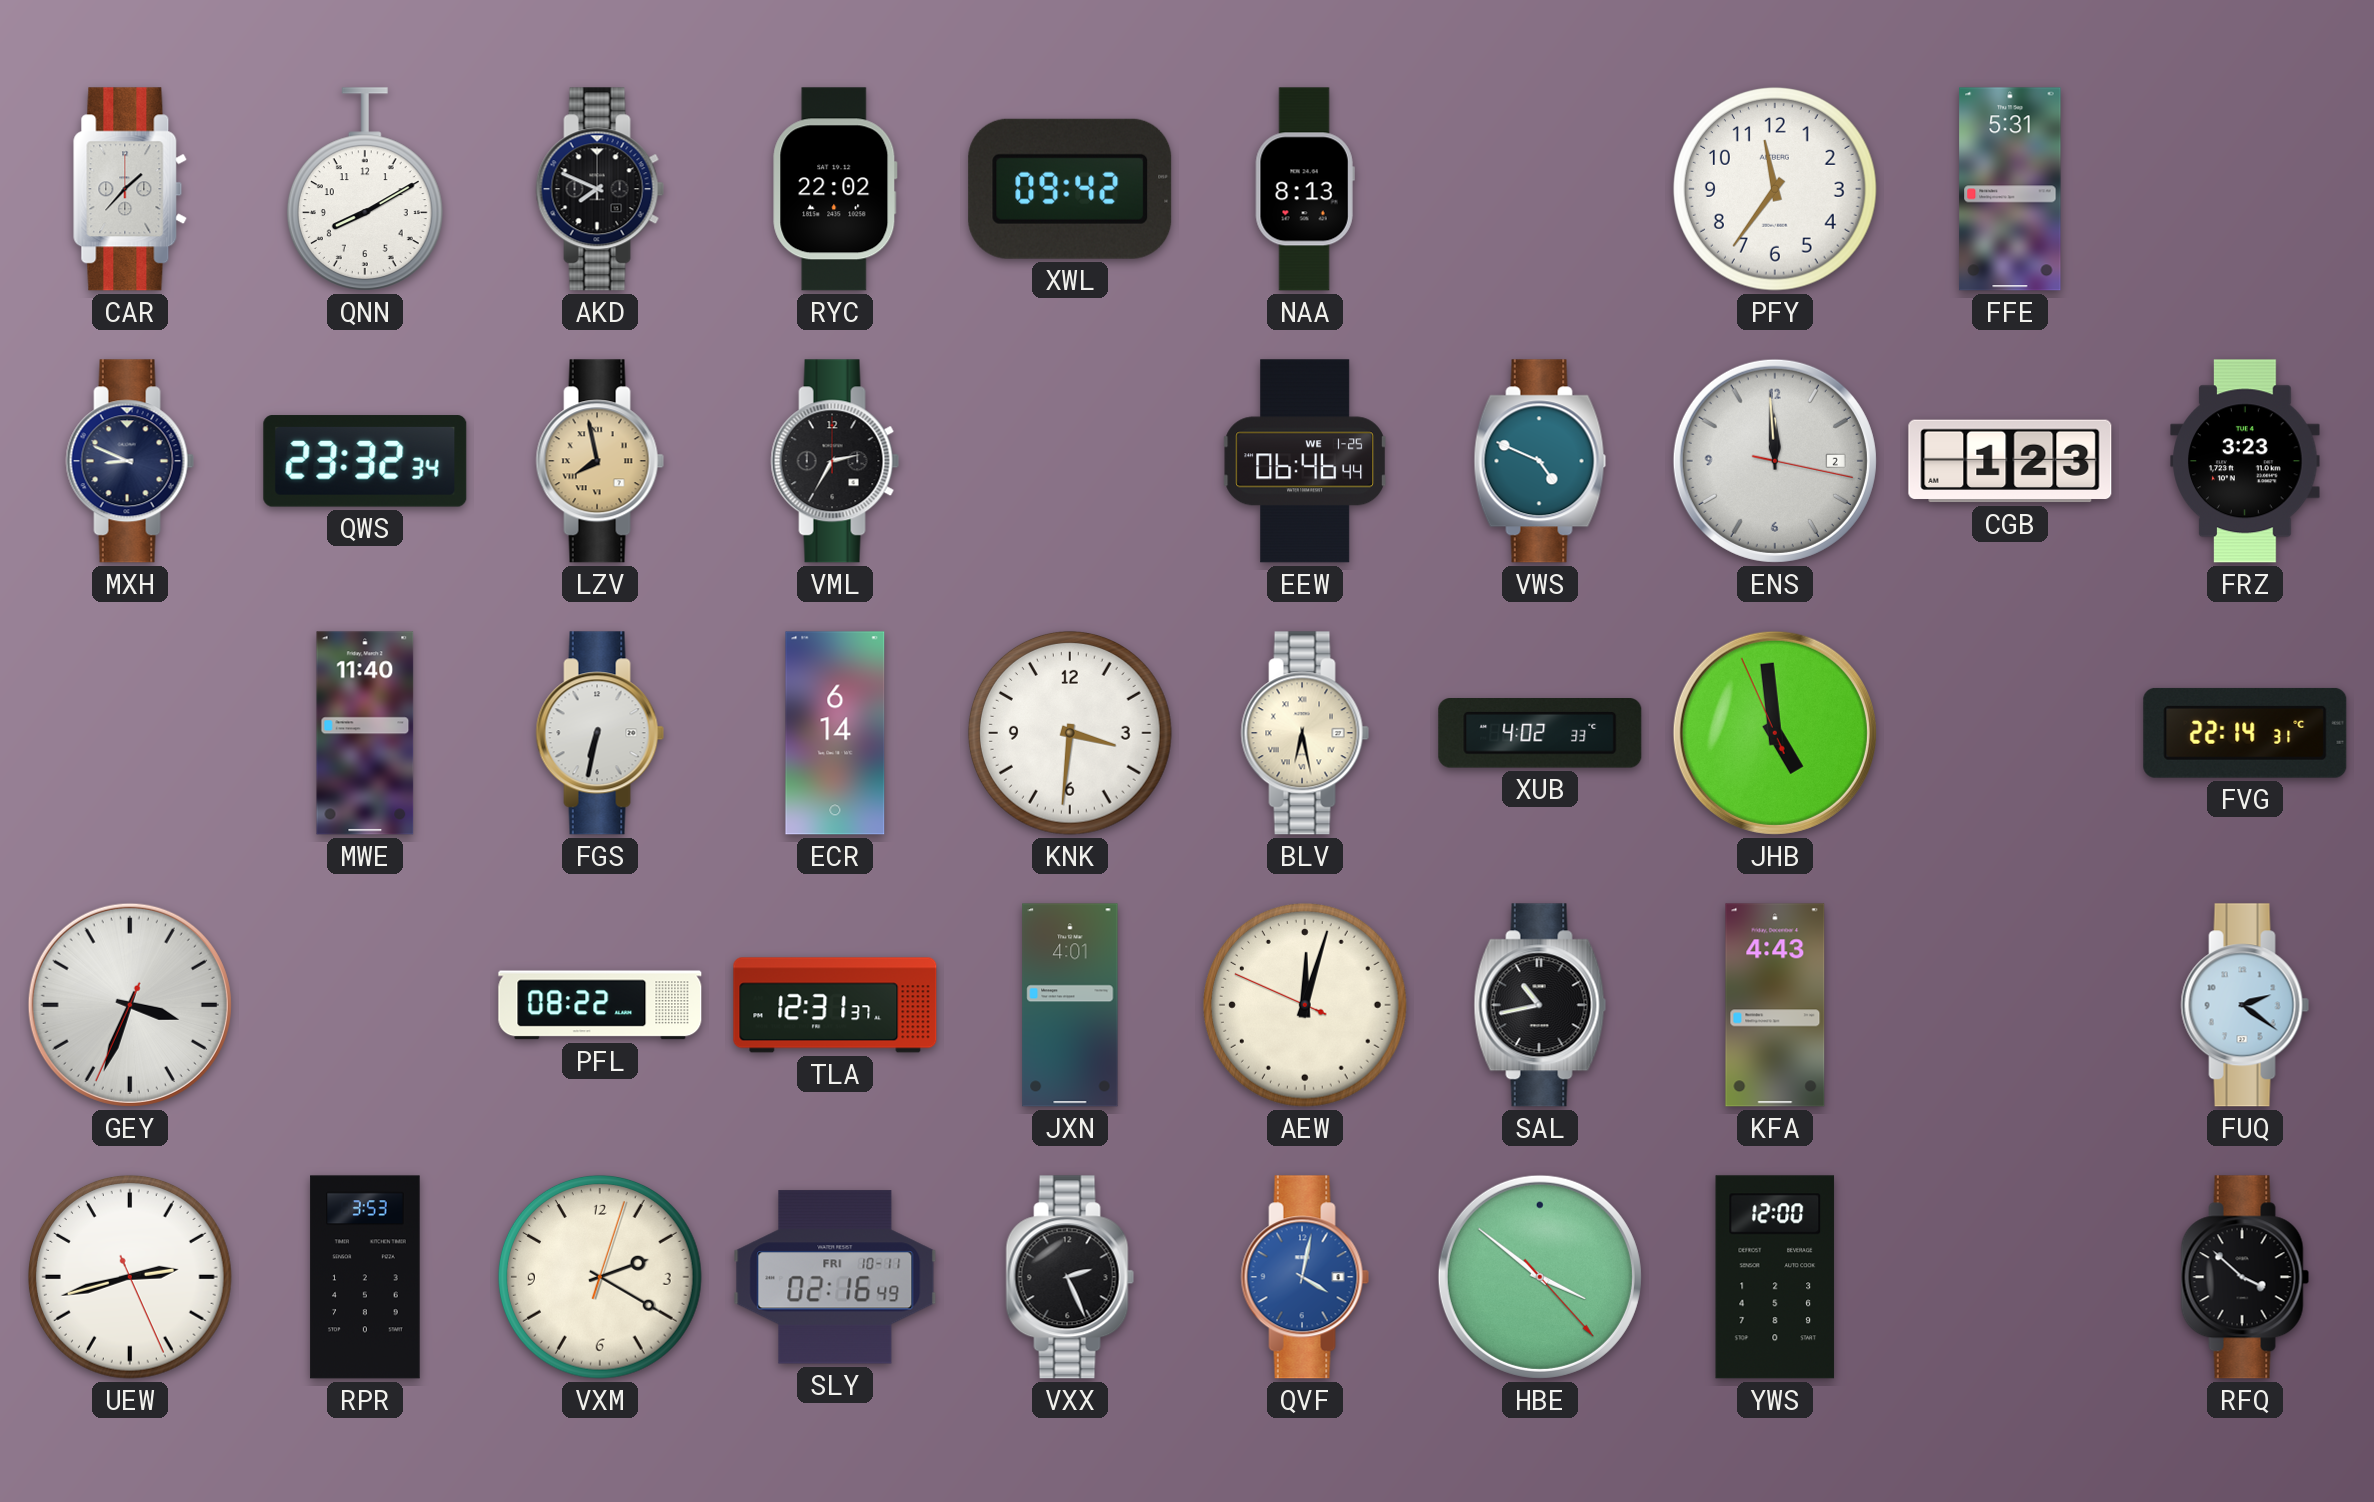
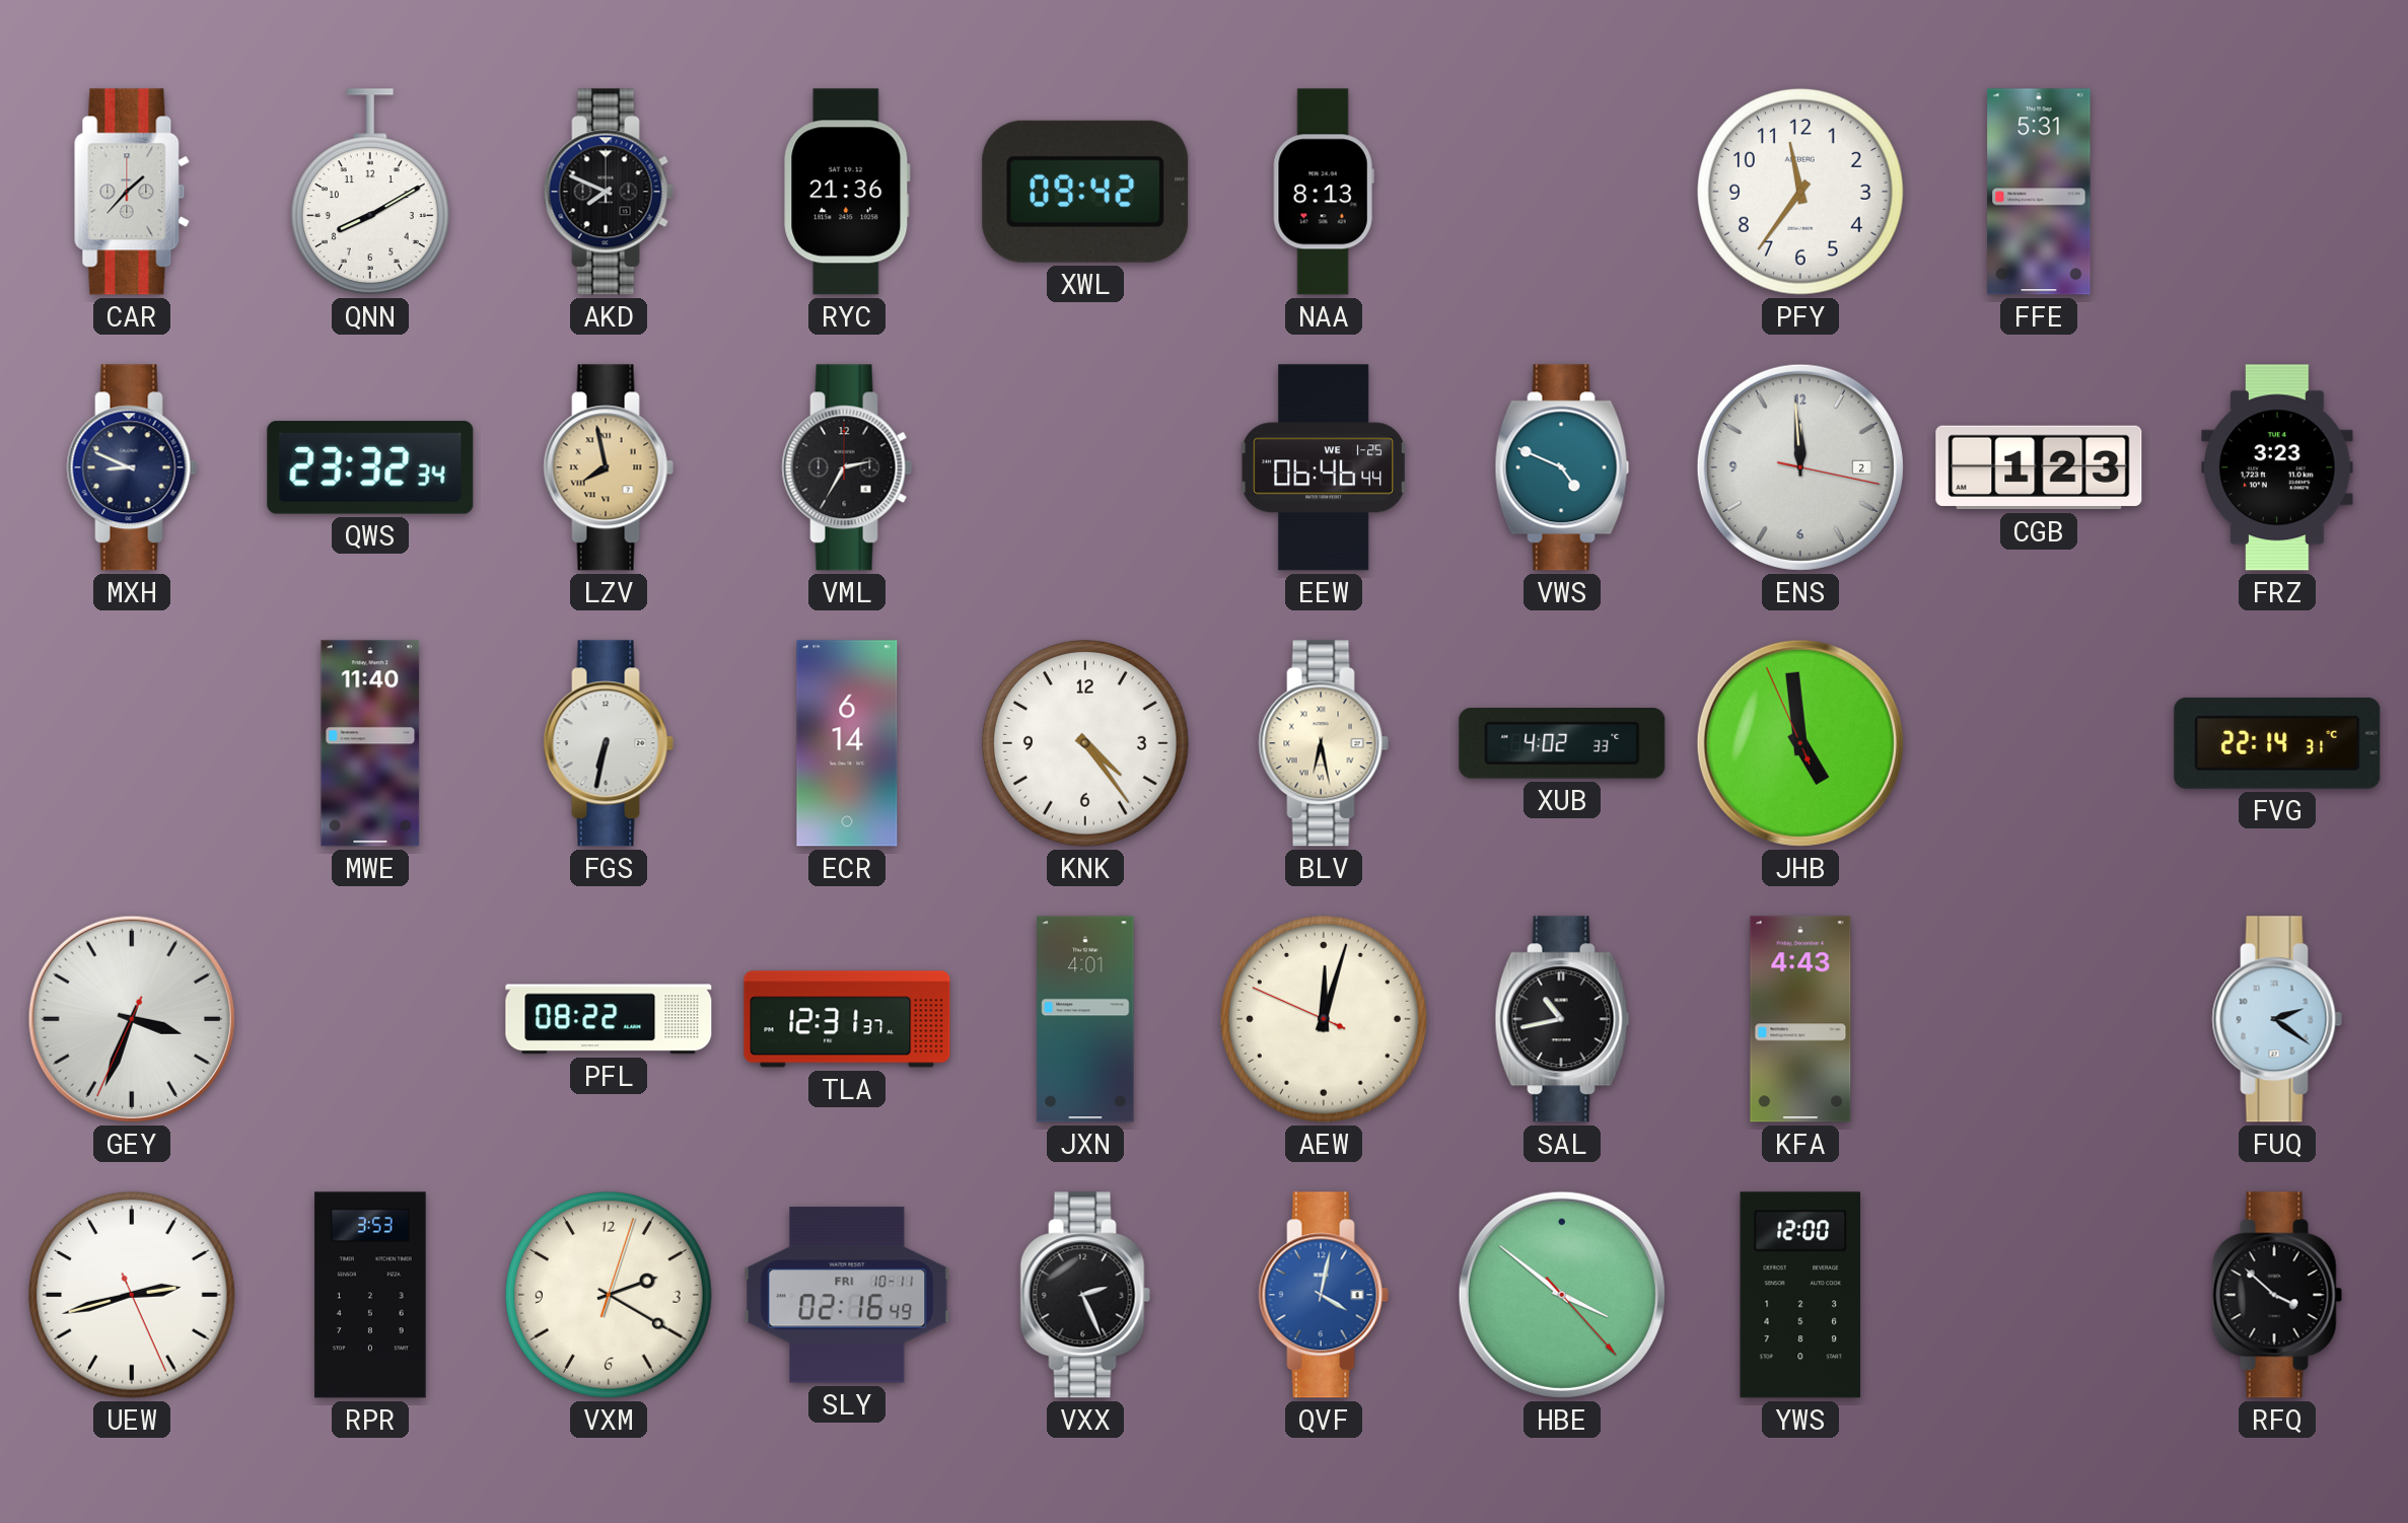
RYC: 22:02 -> 21:36
KNK: 3:31 -> 4:24
